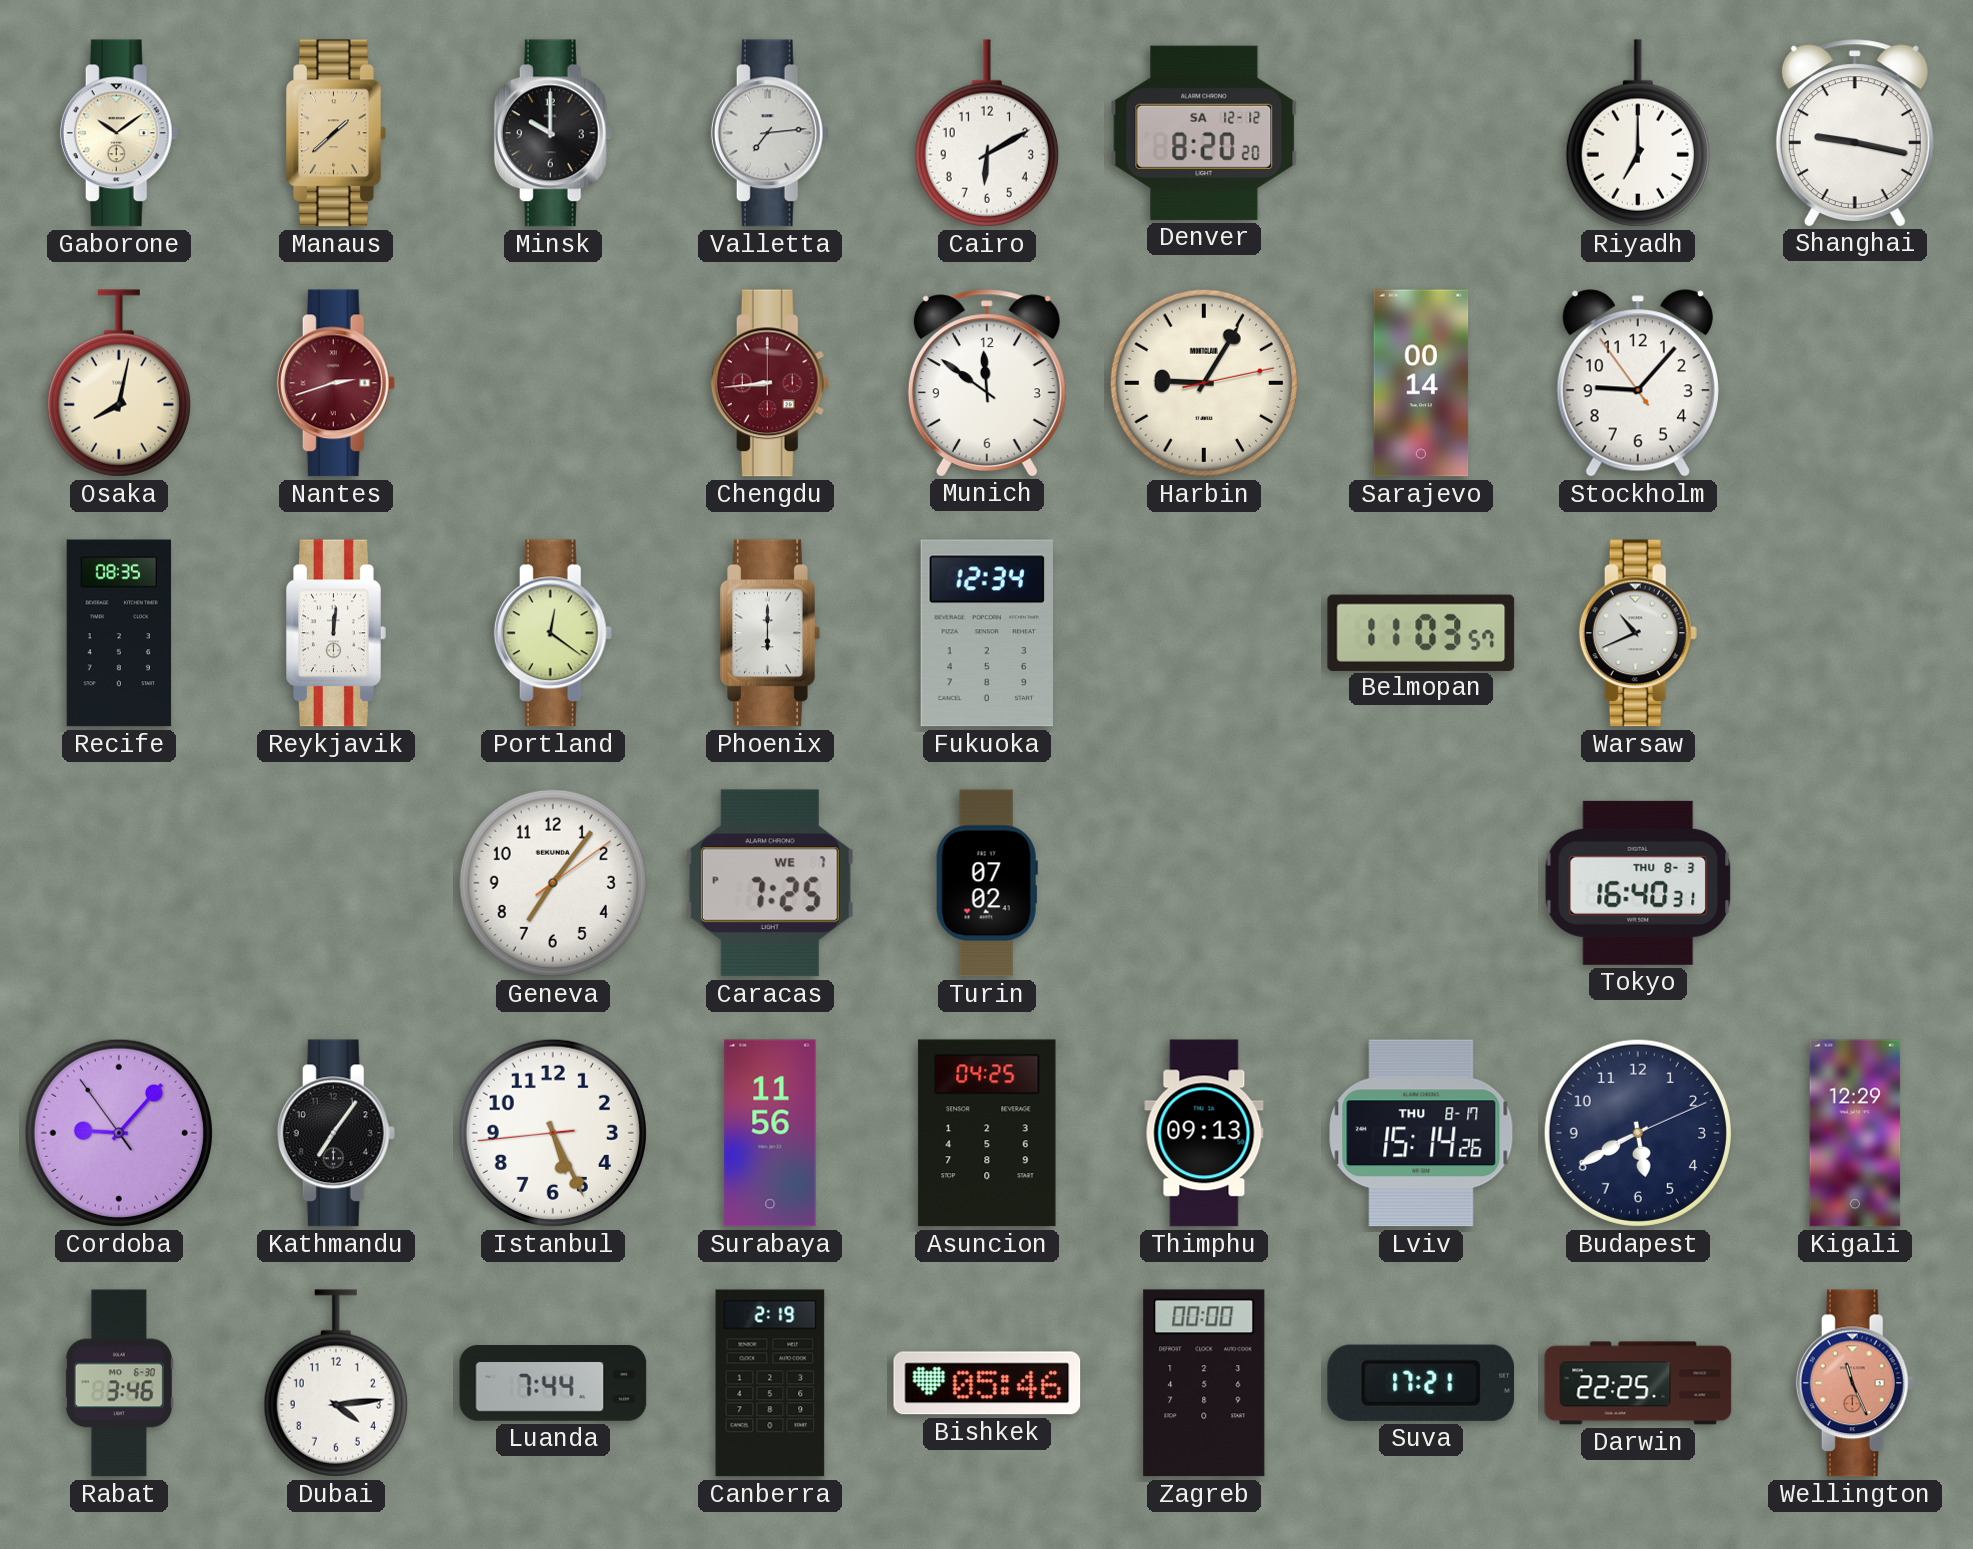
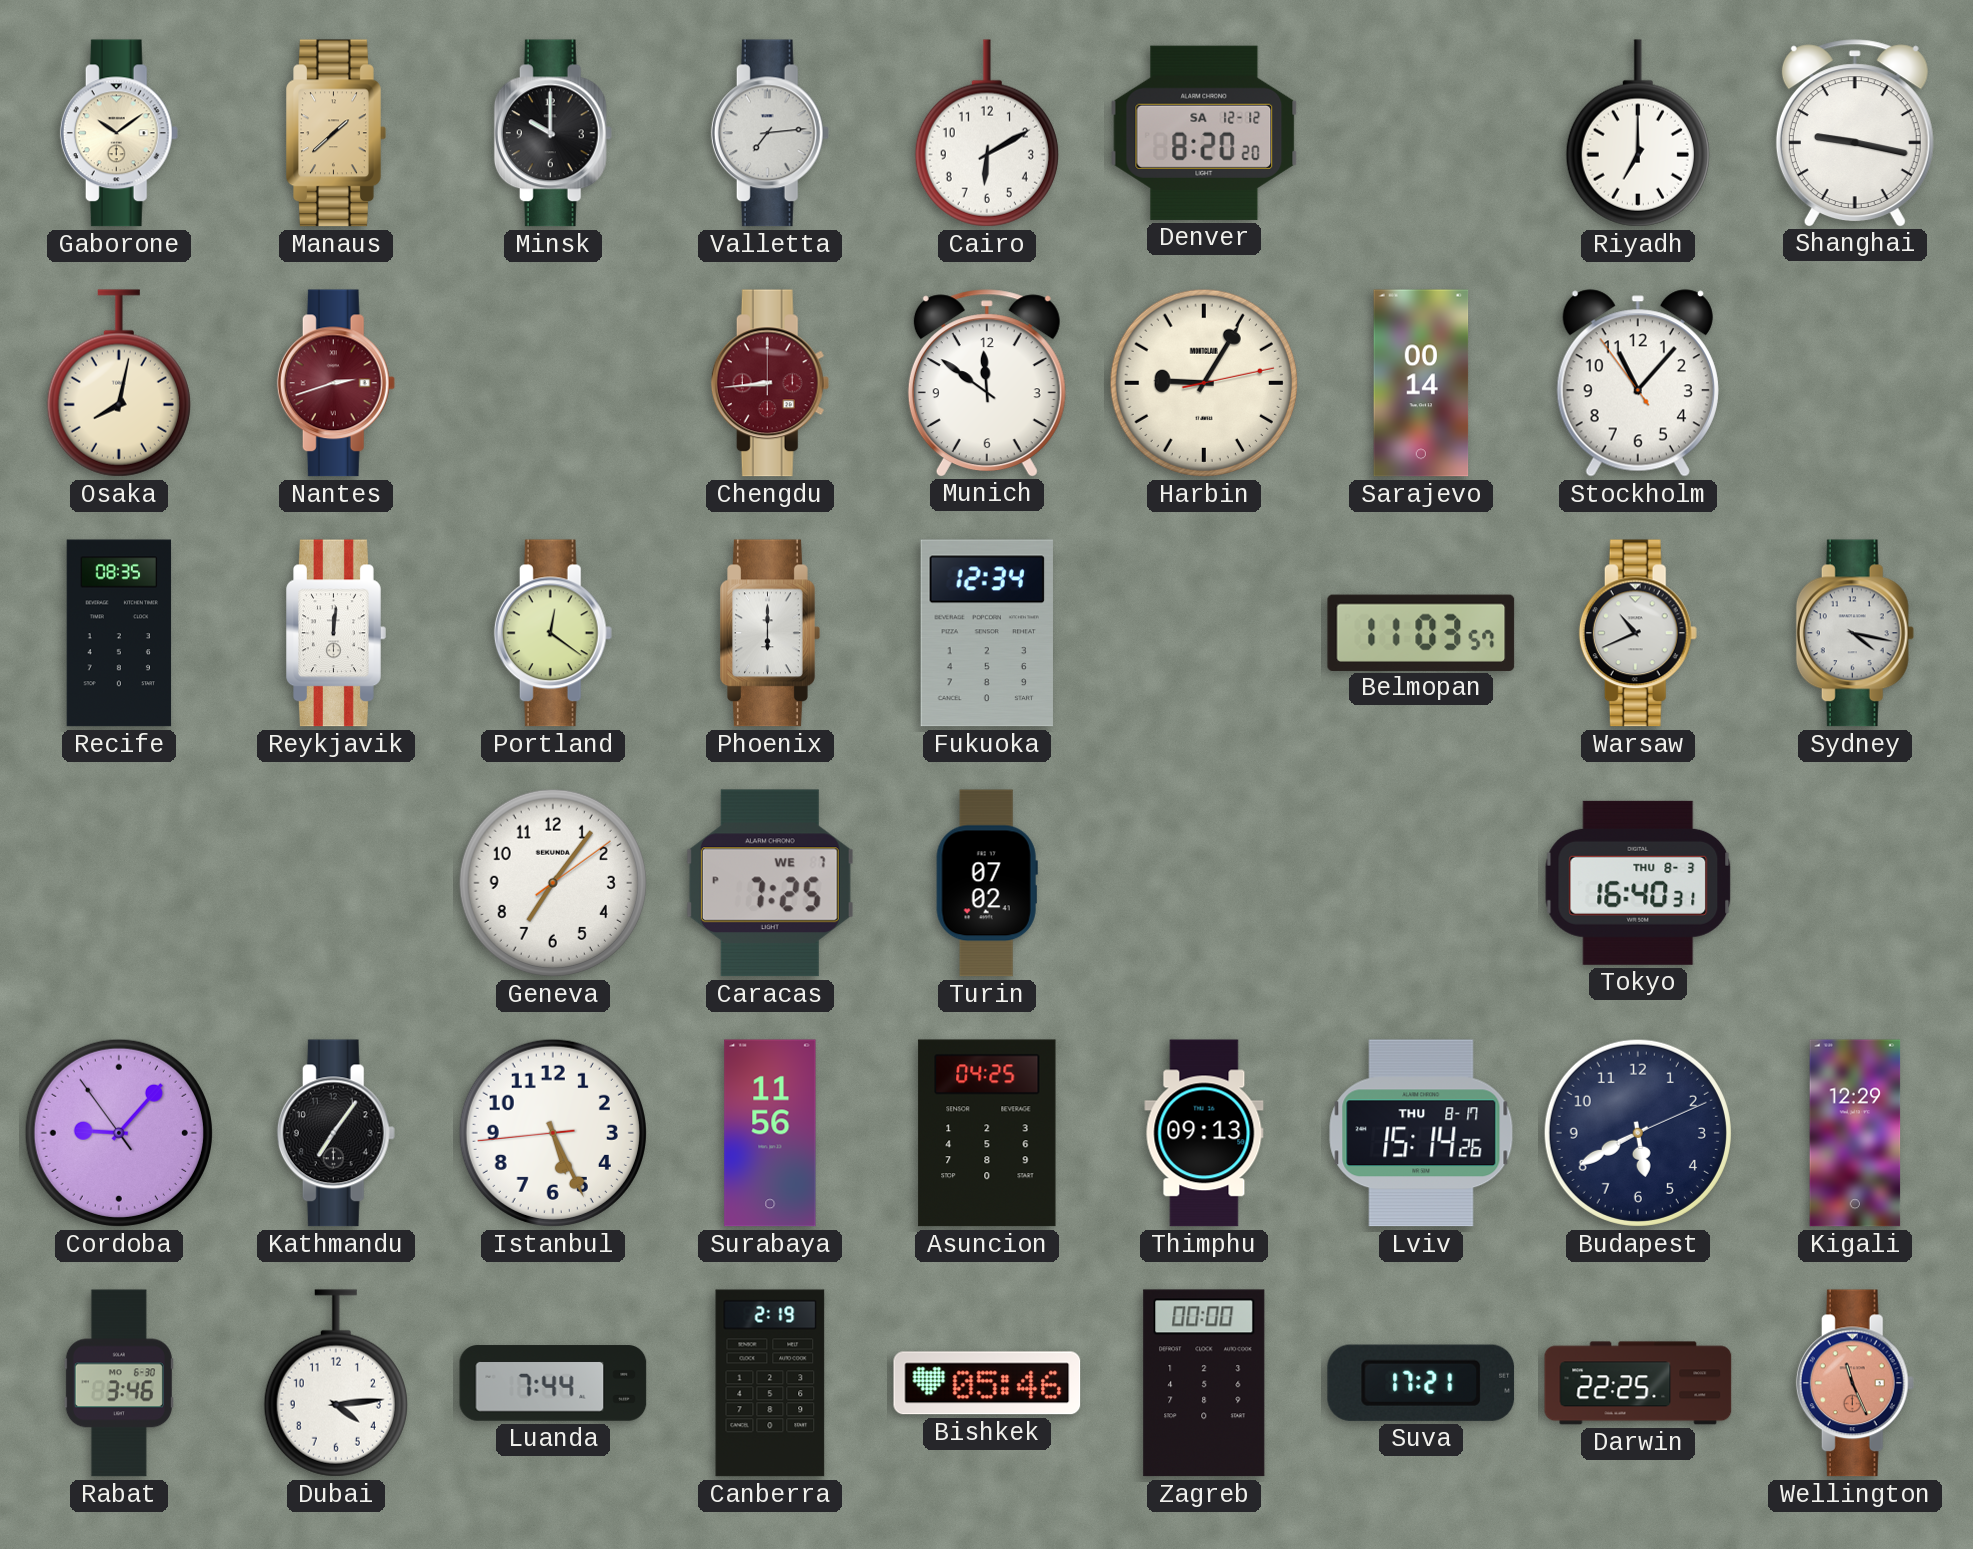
Stockholm: 9:06 -> 11:06
Sydney: none -> 4:17
